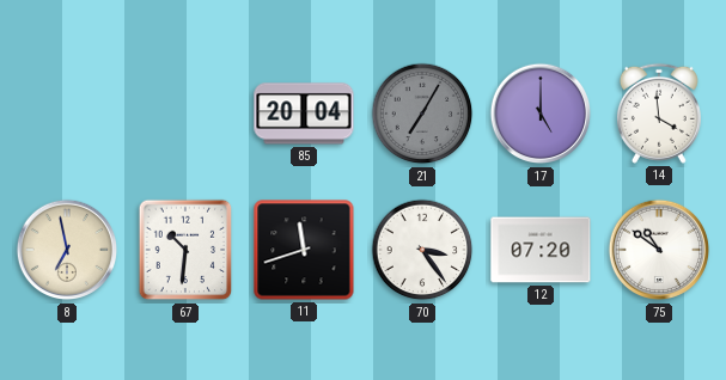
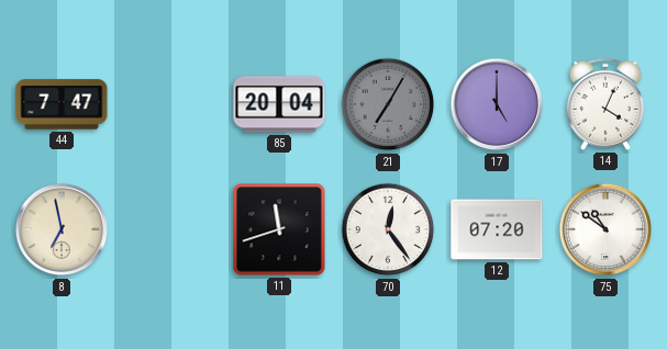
44: none -> 7:47
14: 3:59 -> 4:04
67: 10:31 -> none
70: 3:24 -> 12:24
